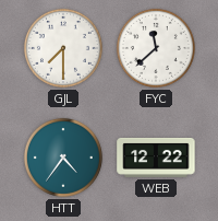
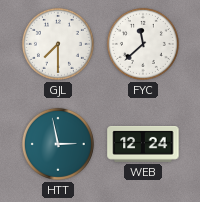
HTT: 4:36 -> 2:58
WEB: 12:22 -> 12:24
